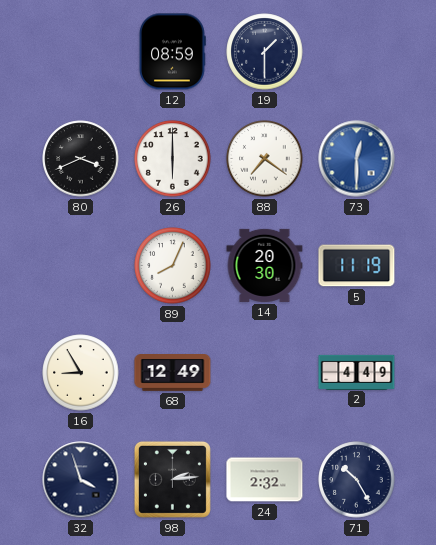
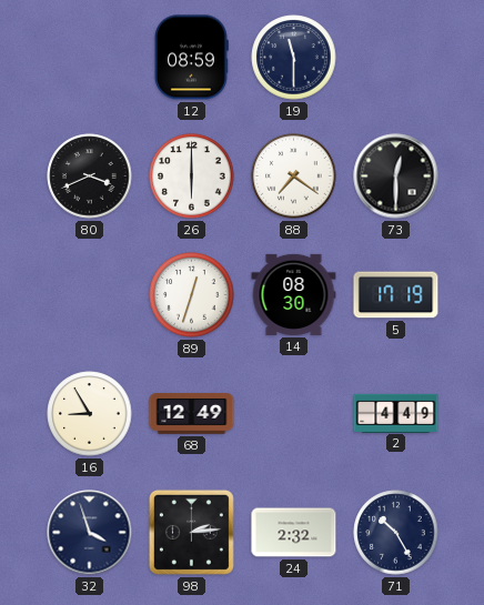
19: 1:30 -> 11:30
73 dial: blue -> black
89: 8:04 -> 12:33
14: 20:30 -> 08:30
5: 11:19 -> 17:19
